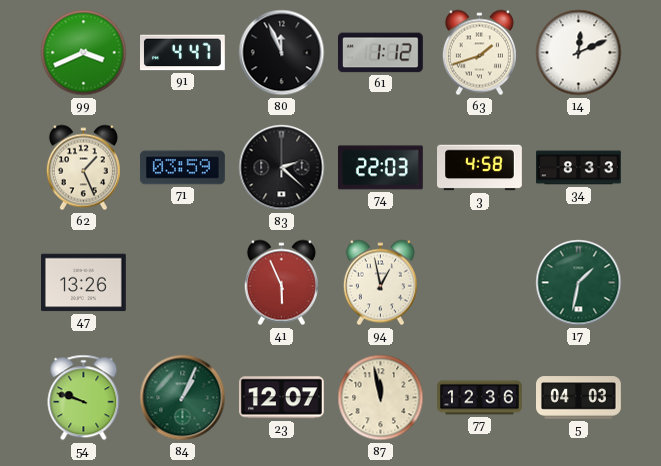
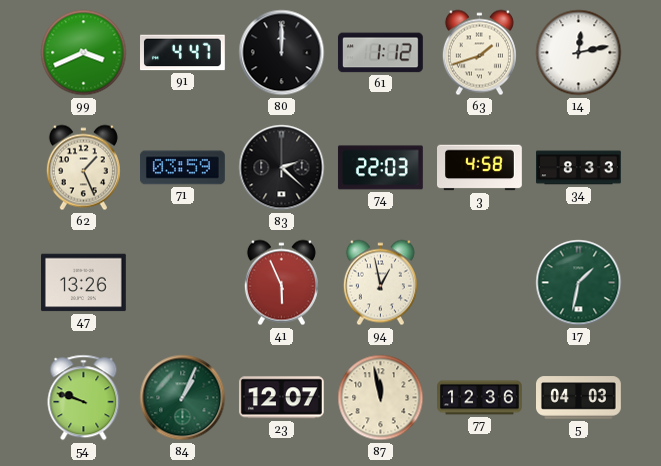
80: 11:56 -> 12:00
14: 12:11 -> 12:13
